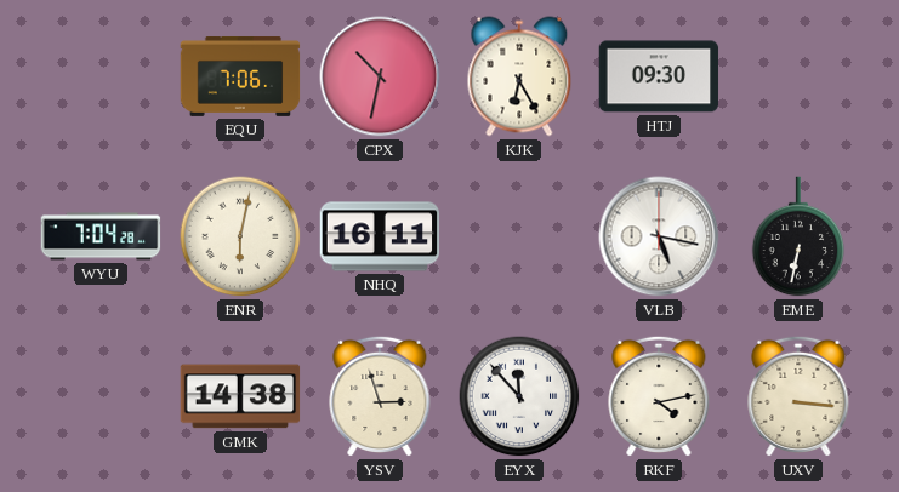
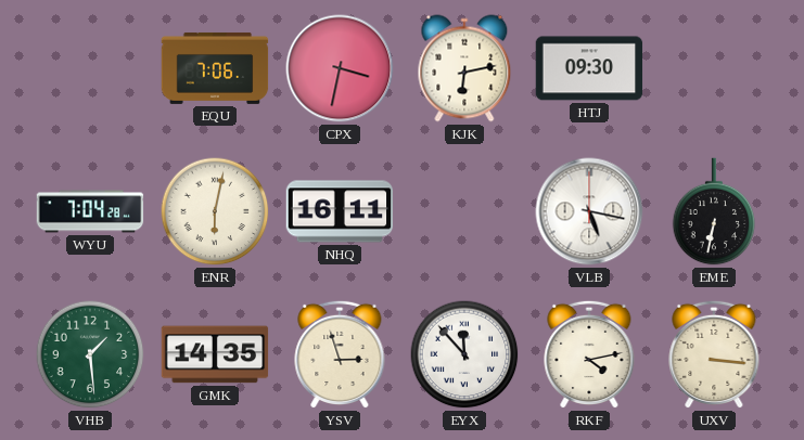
CPX: 10:32 -> 3:32
KJK: 6:25 -> 6:13
VHB: none -> 1:29
GMK: 14:38 -> 14:35
